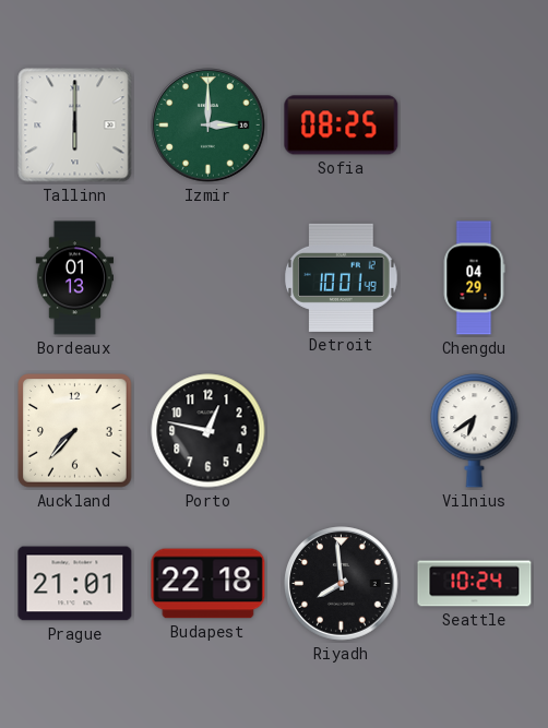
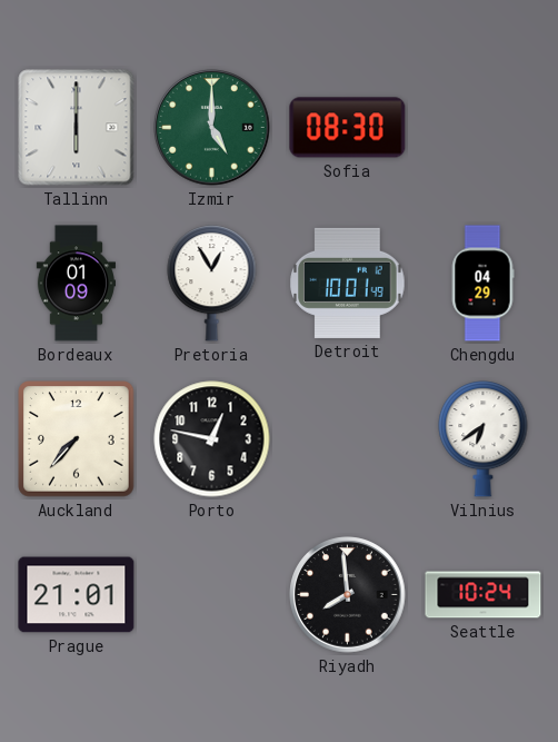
Izmir: 3:00 -> 5:00
Sofia: 08:25 -> 08:30
Bordeaux: 01:13 -> 01:09
Pretoria: none -> 12:55
Budapest: 22:18 -> none
